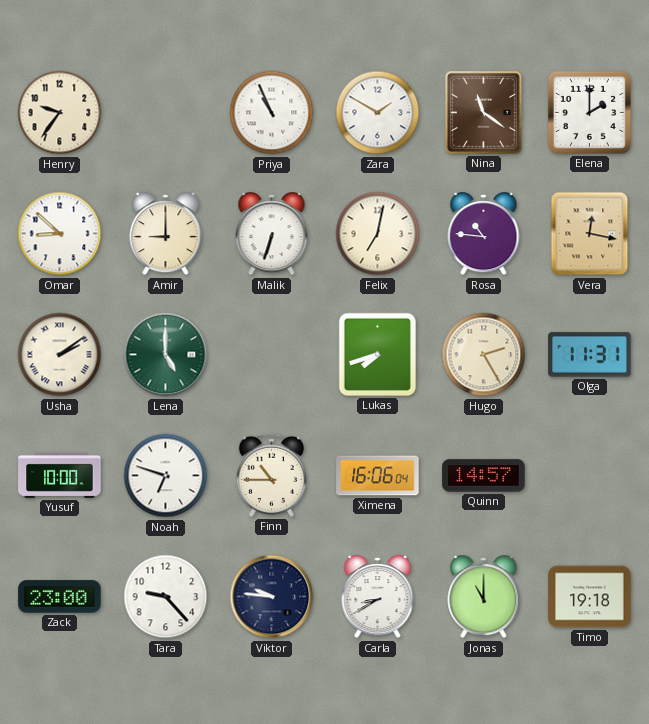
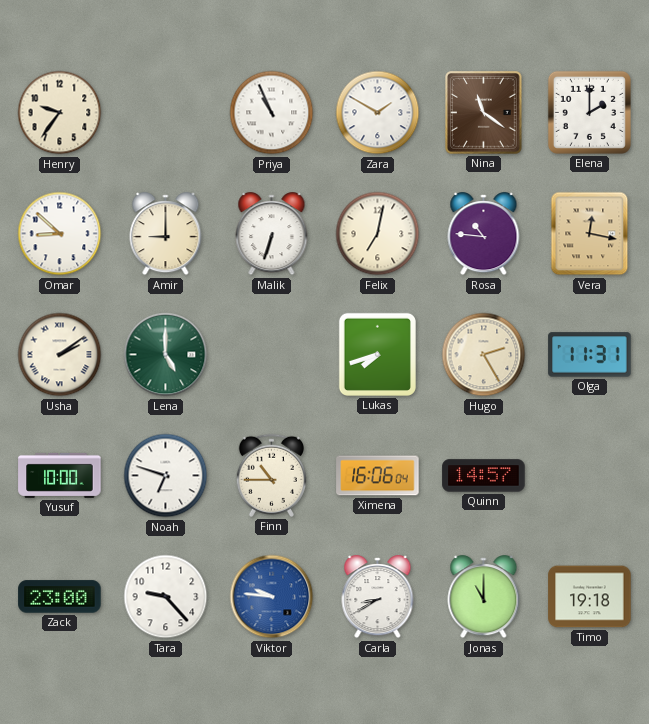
Viktor dial: navy -> blue
